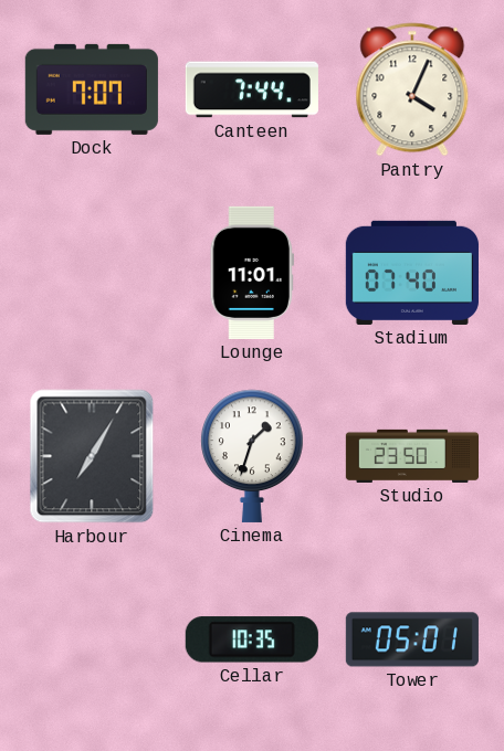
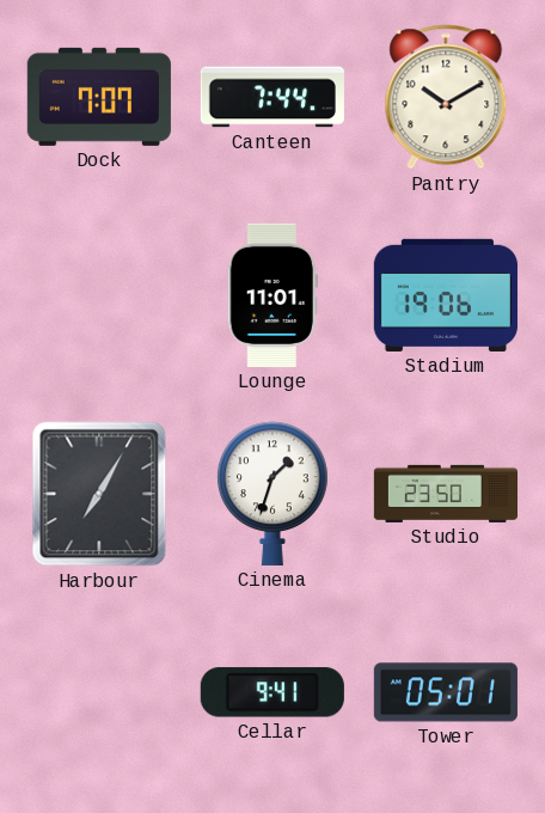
Pantry: 4:04 -> 10:10
Stadium: 07:40 -> 19:06
Cellar: 10:35 -> 9:41
